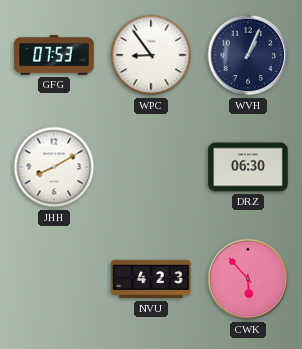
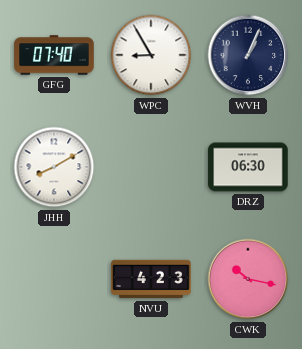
GFG: 07:53 -> 07:40
WPC: 8:54 -> 8:55
CWK: 5:53 -> 10:17
